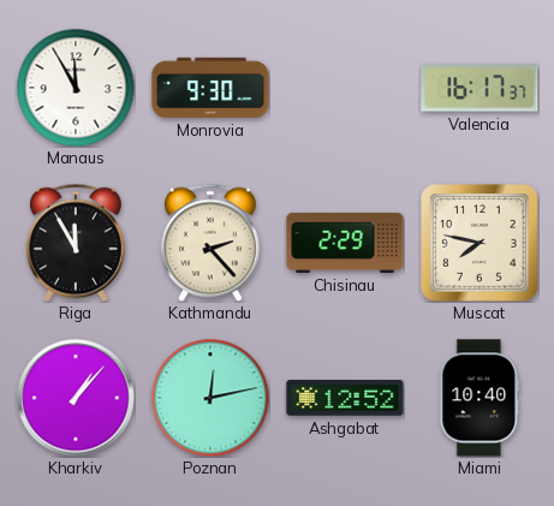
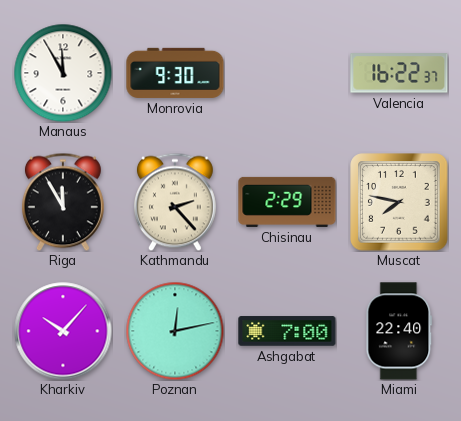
Valencia: 16:17 -> 16:22
Kharkiv: 1:07 -> 10:07
Ashgabat: 12:52 -> 7:00
Miami: 10:40 -> 22:40
